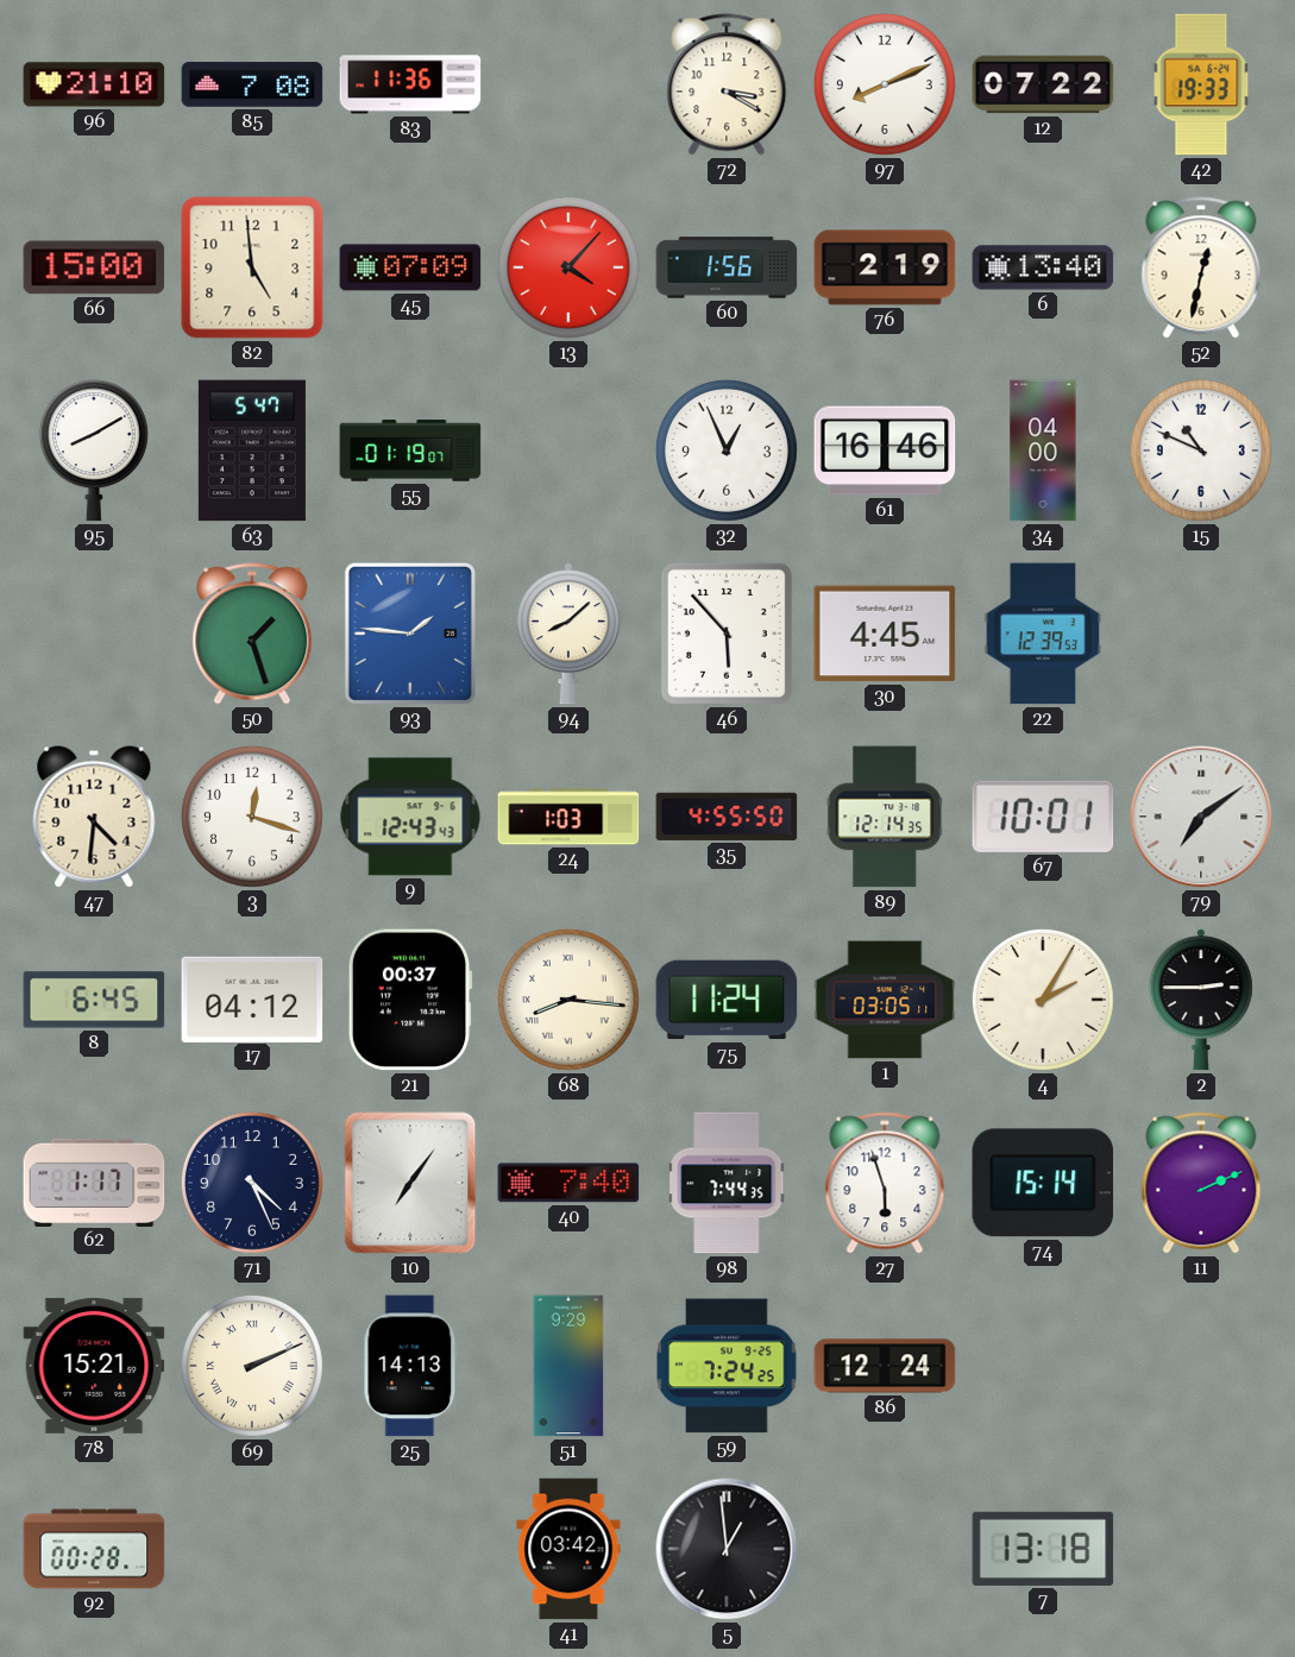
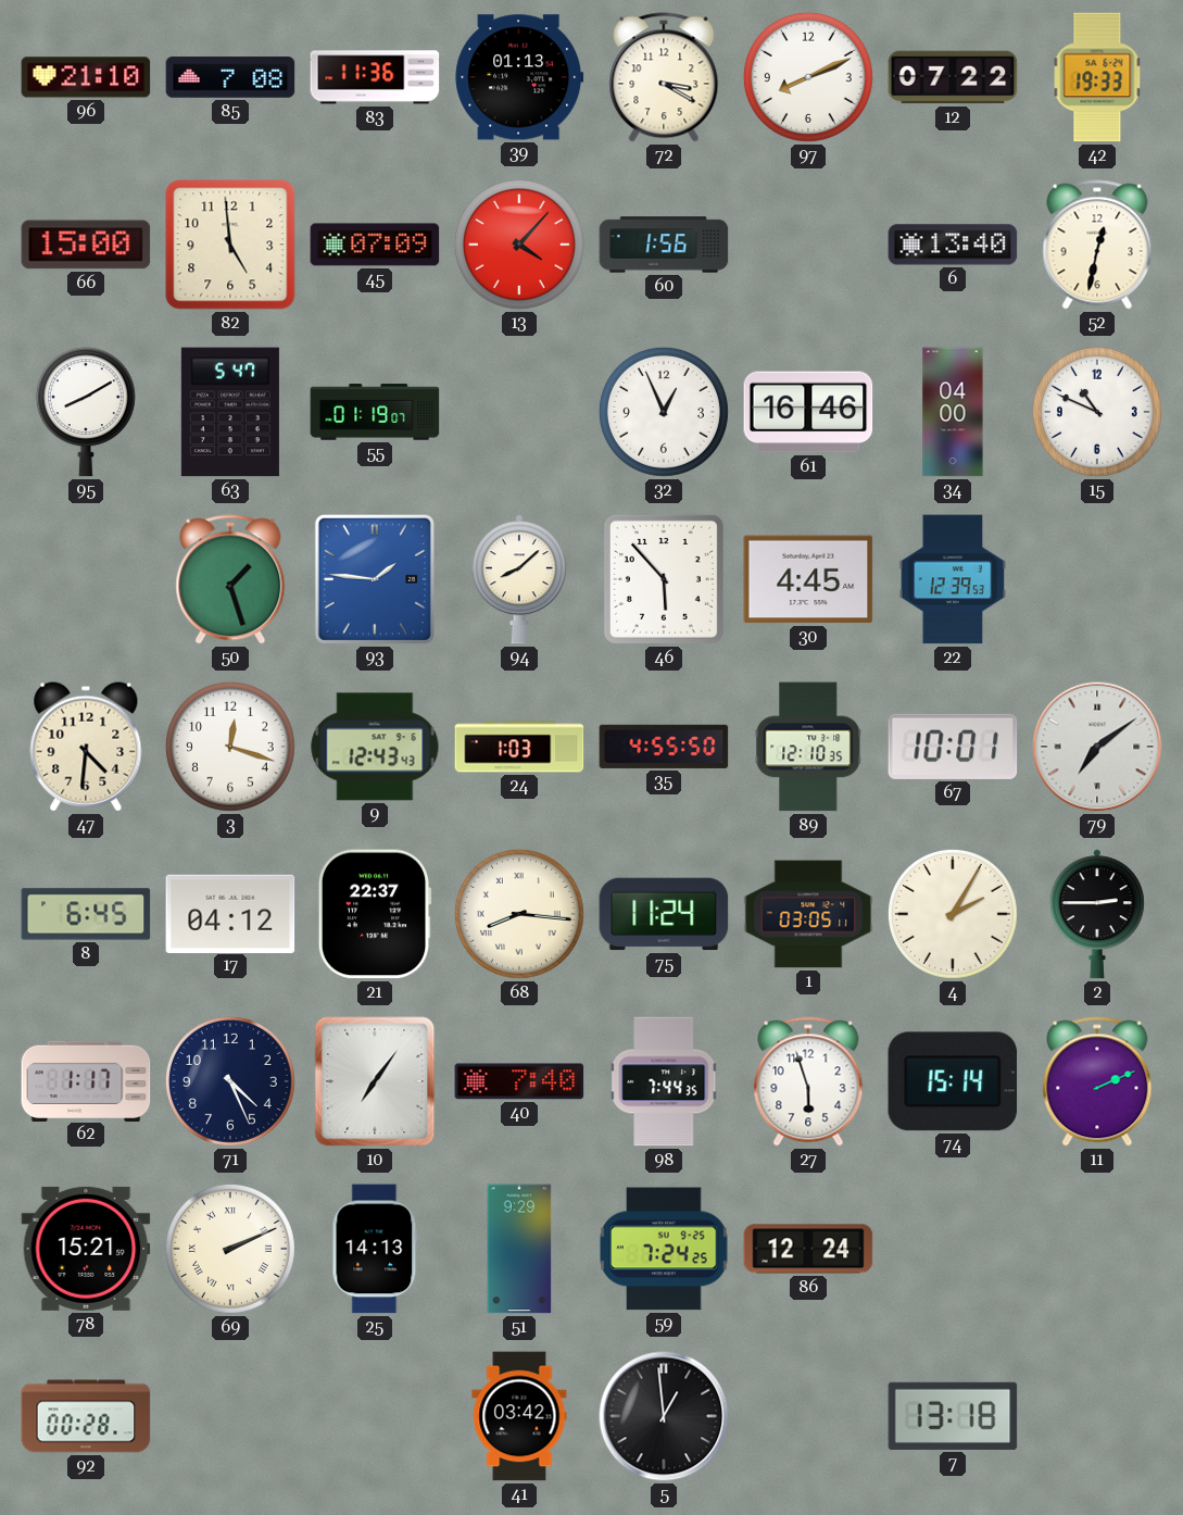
39: none -> 01:13
76: 2:19 -> none
89: 12:14 -> 12:10
21: 00:37 -> 22:37
